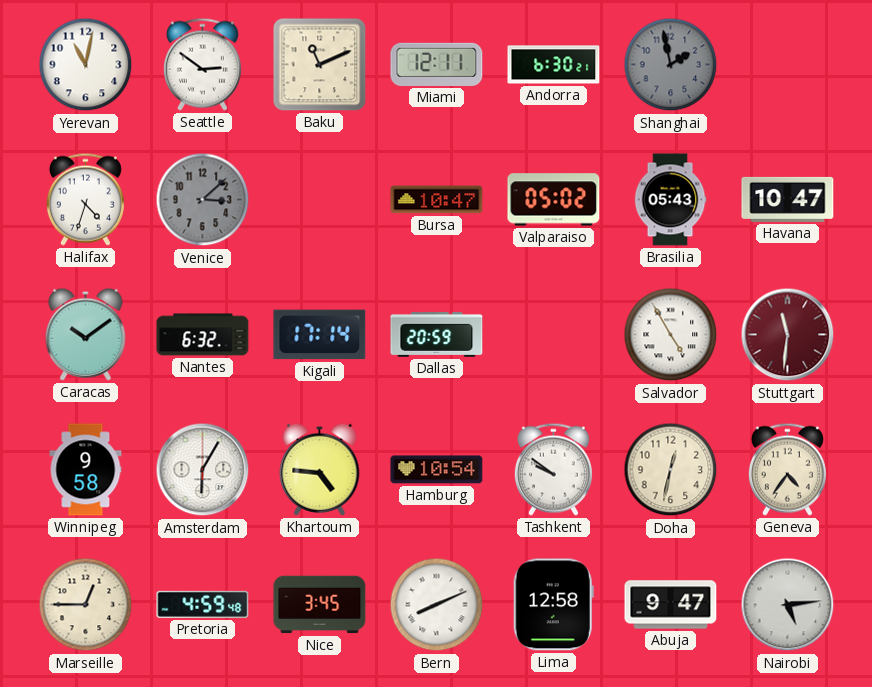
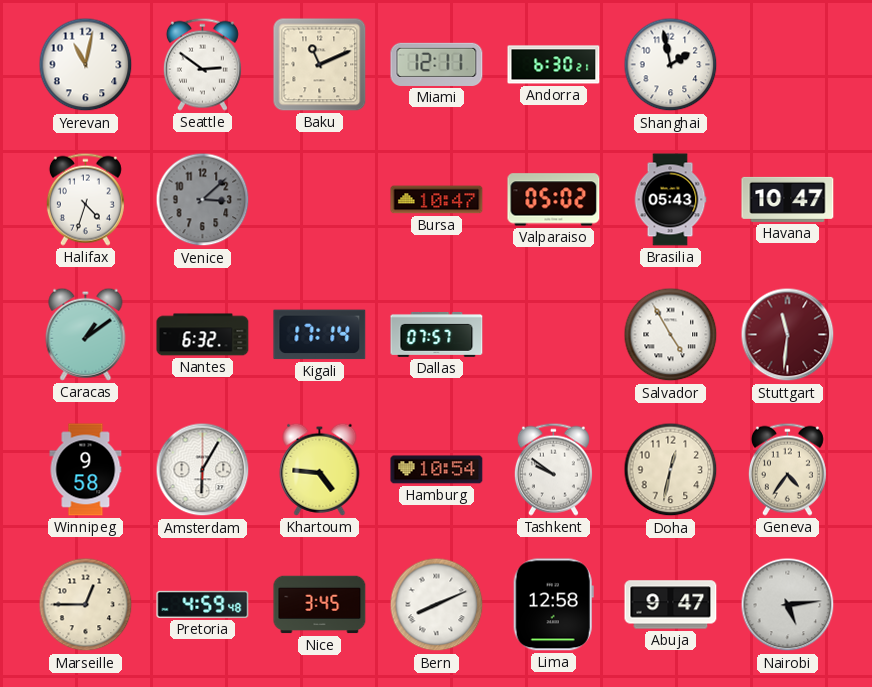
Shanghai dial: grey -> white
Caracas: 10:09 -> 1:09
Dallas: 20:59 -> 07:57
